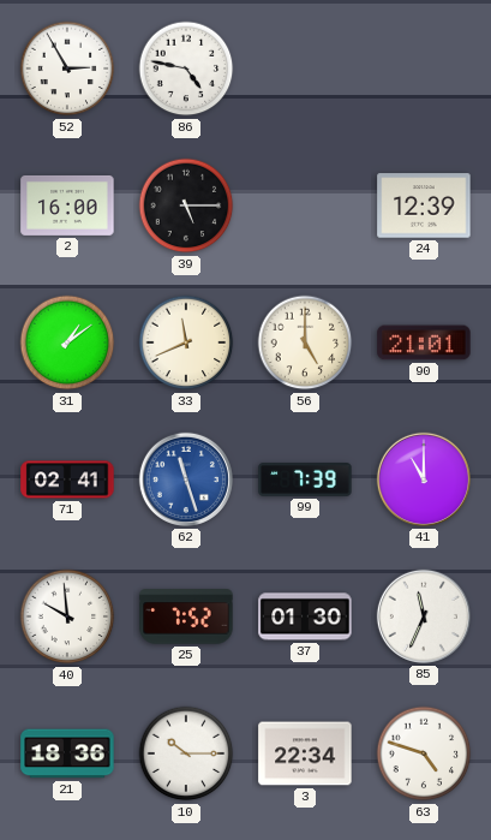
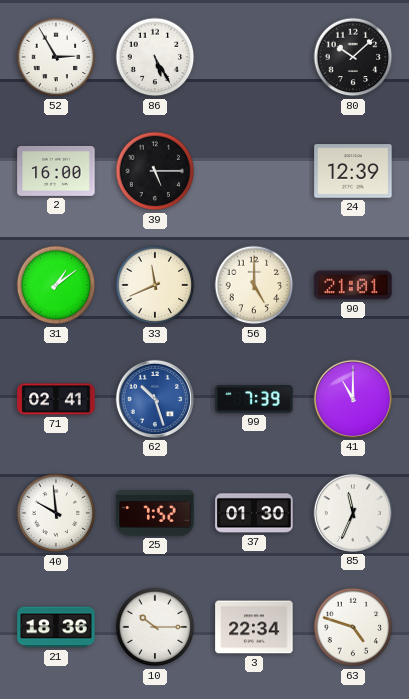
86: 4:47 -> 5:25
80: none -> 10:08
62: 11:27 -> 10:27
